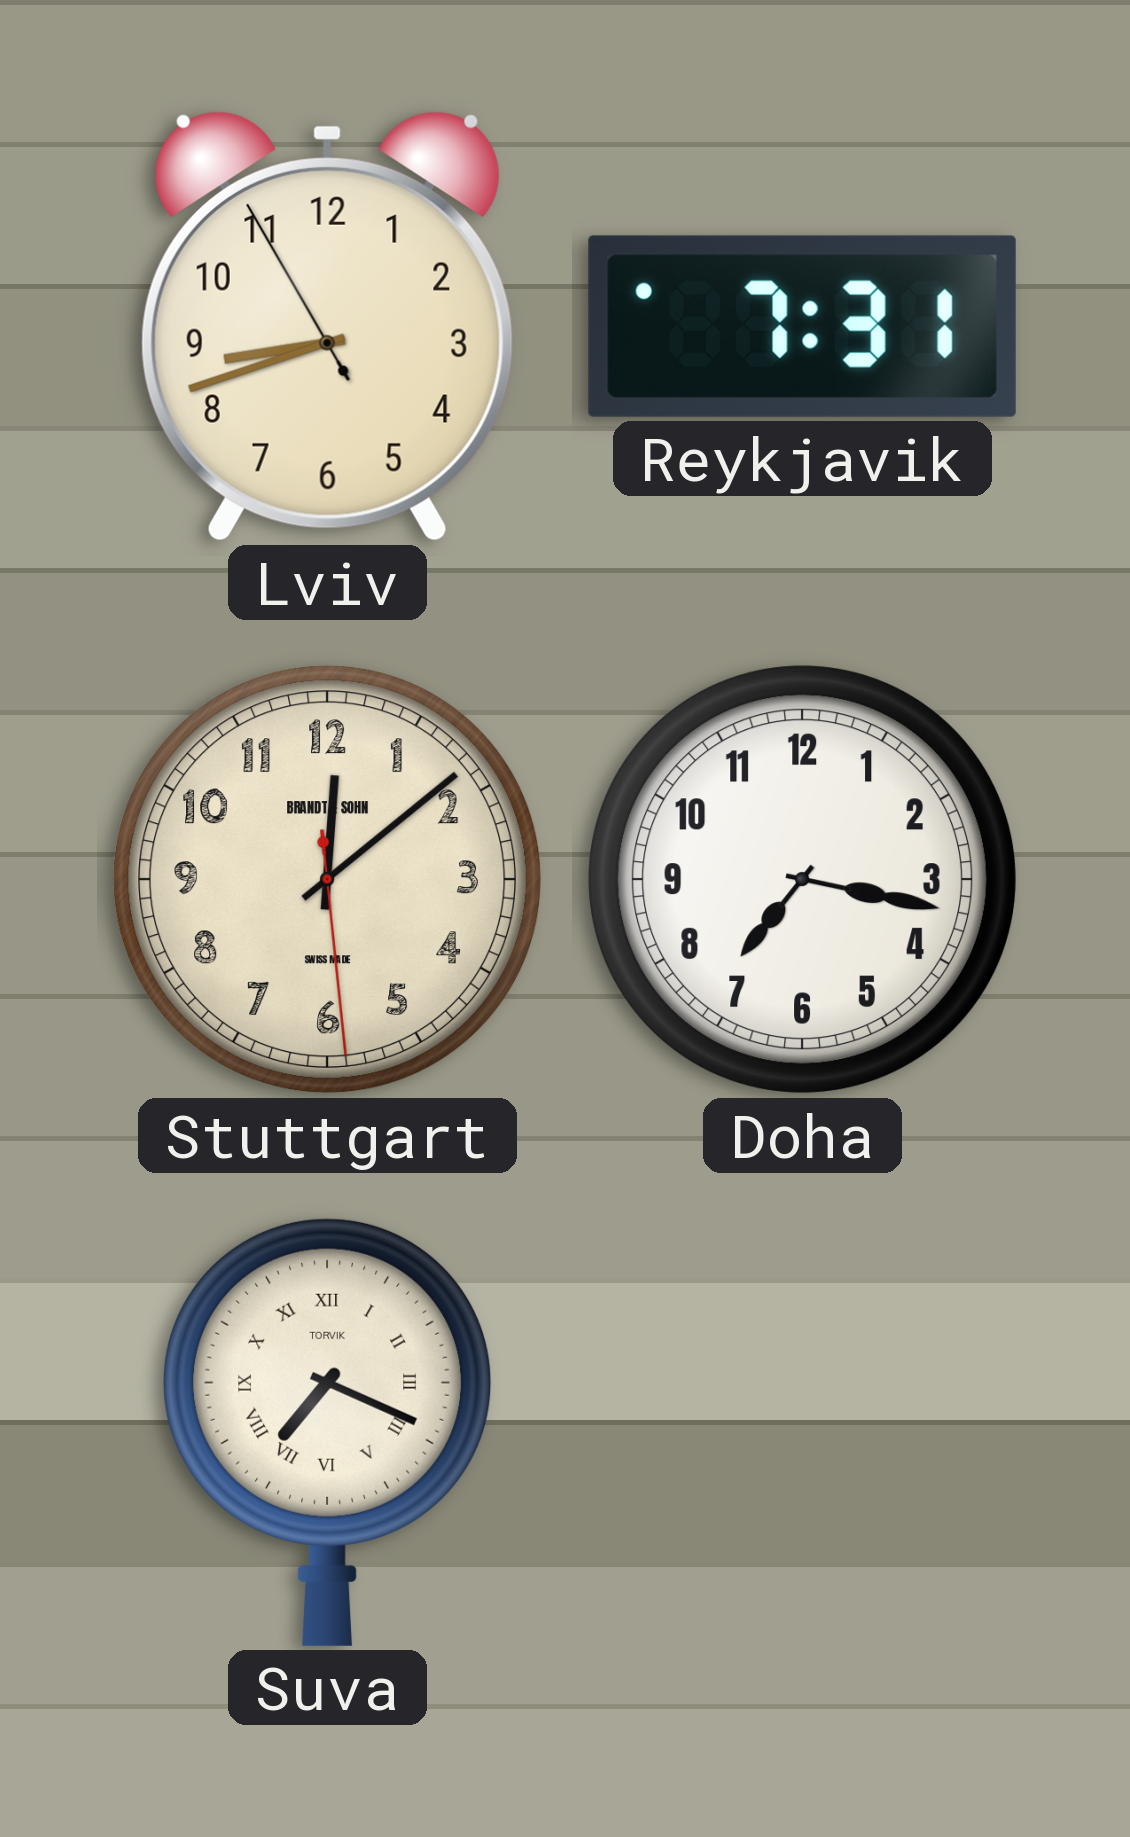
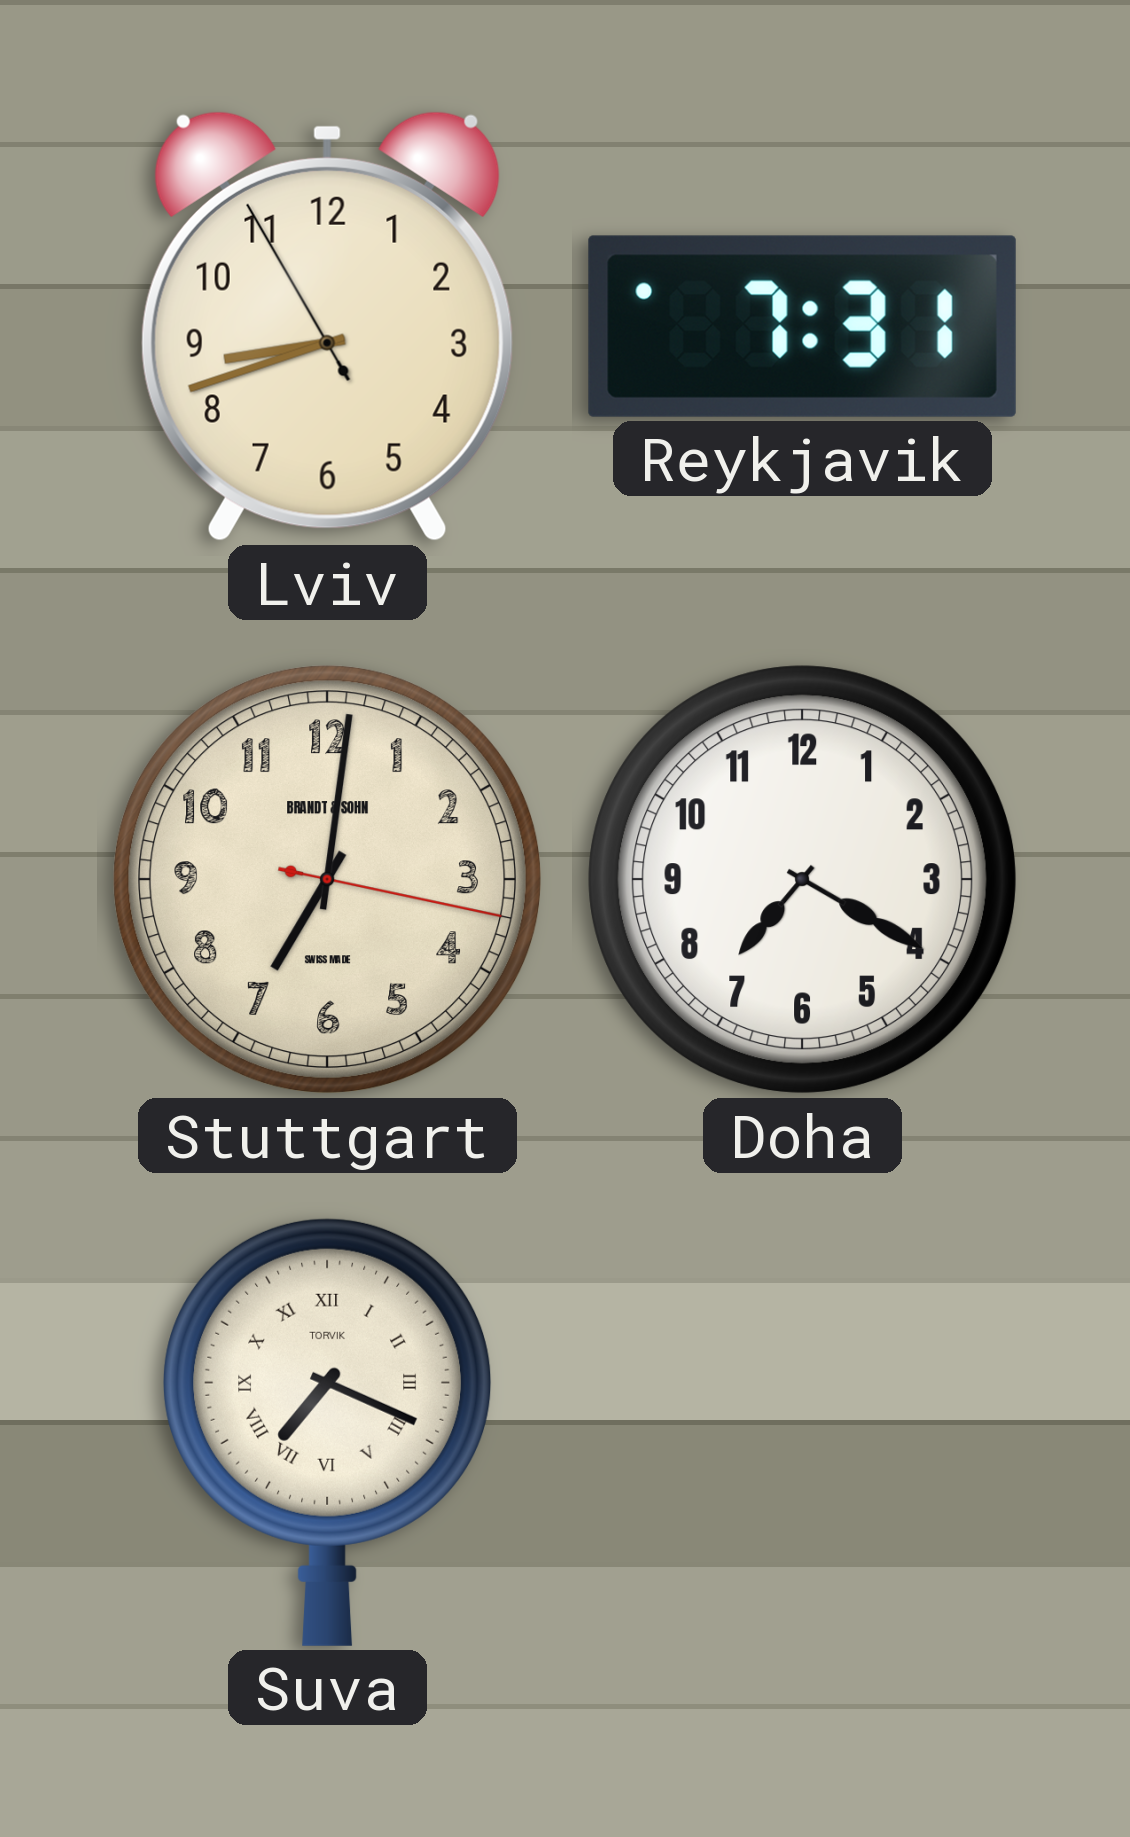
Stuttgart: 12:08 -> 7:01
Doha: 7:17 -> 7:20
